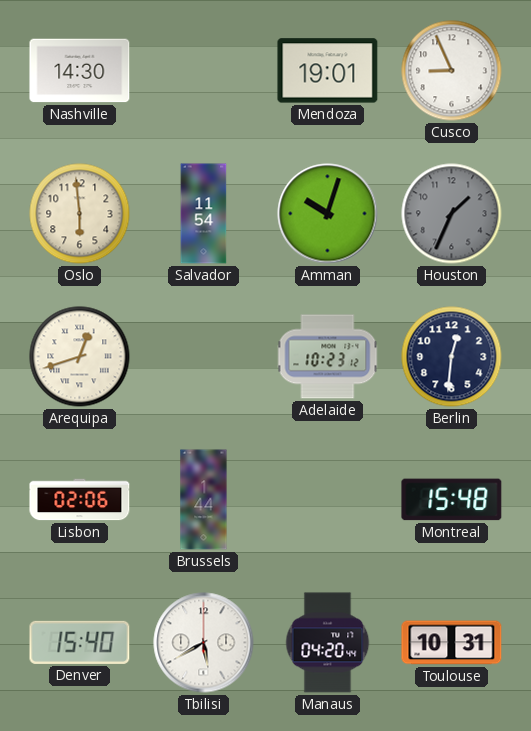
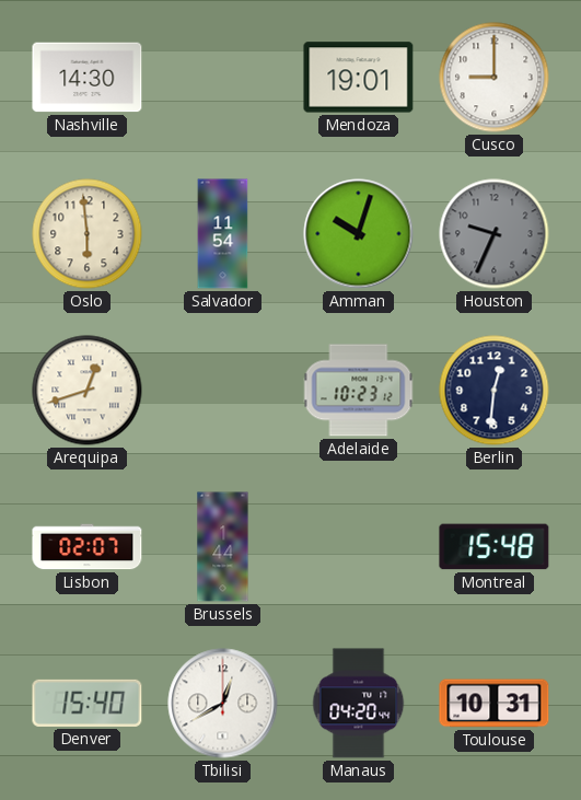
Cusco: 8:56 -> 9:00
Houston: 1:34 -> 9:34
Lisbon: 02:06 -> 02:07
Tbilisi: 5:40 -> 12:40
